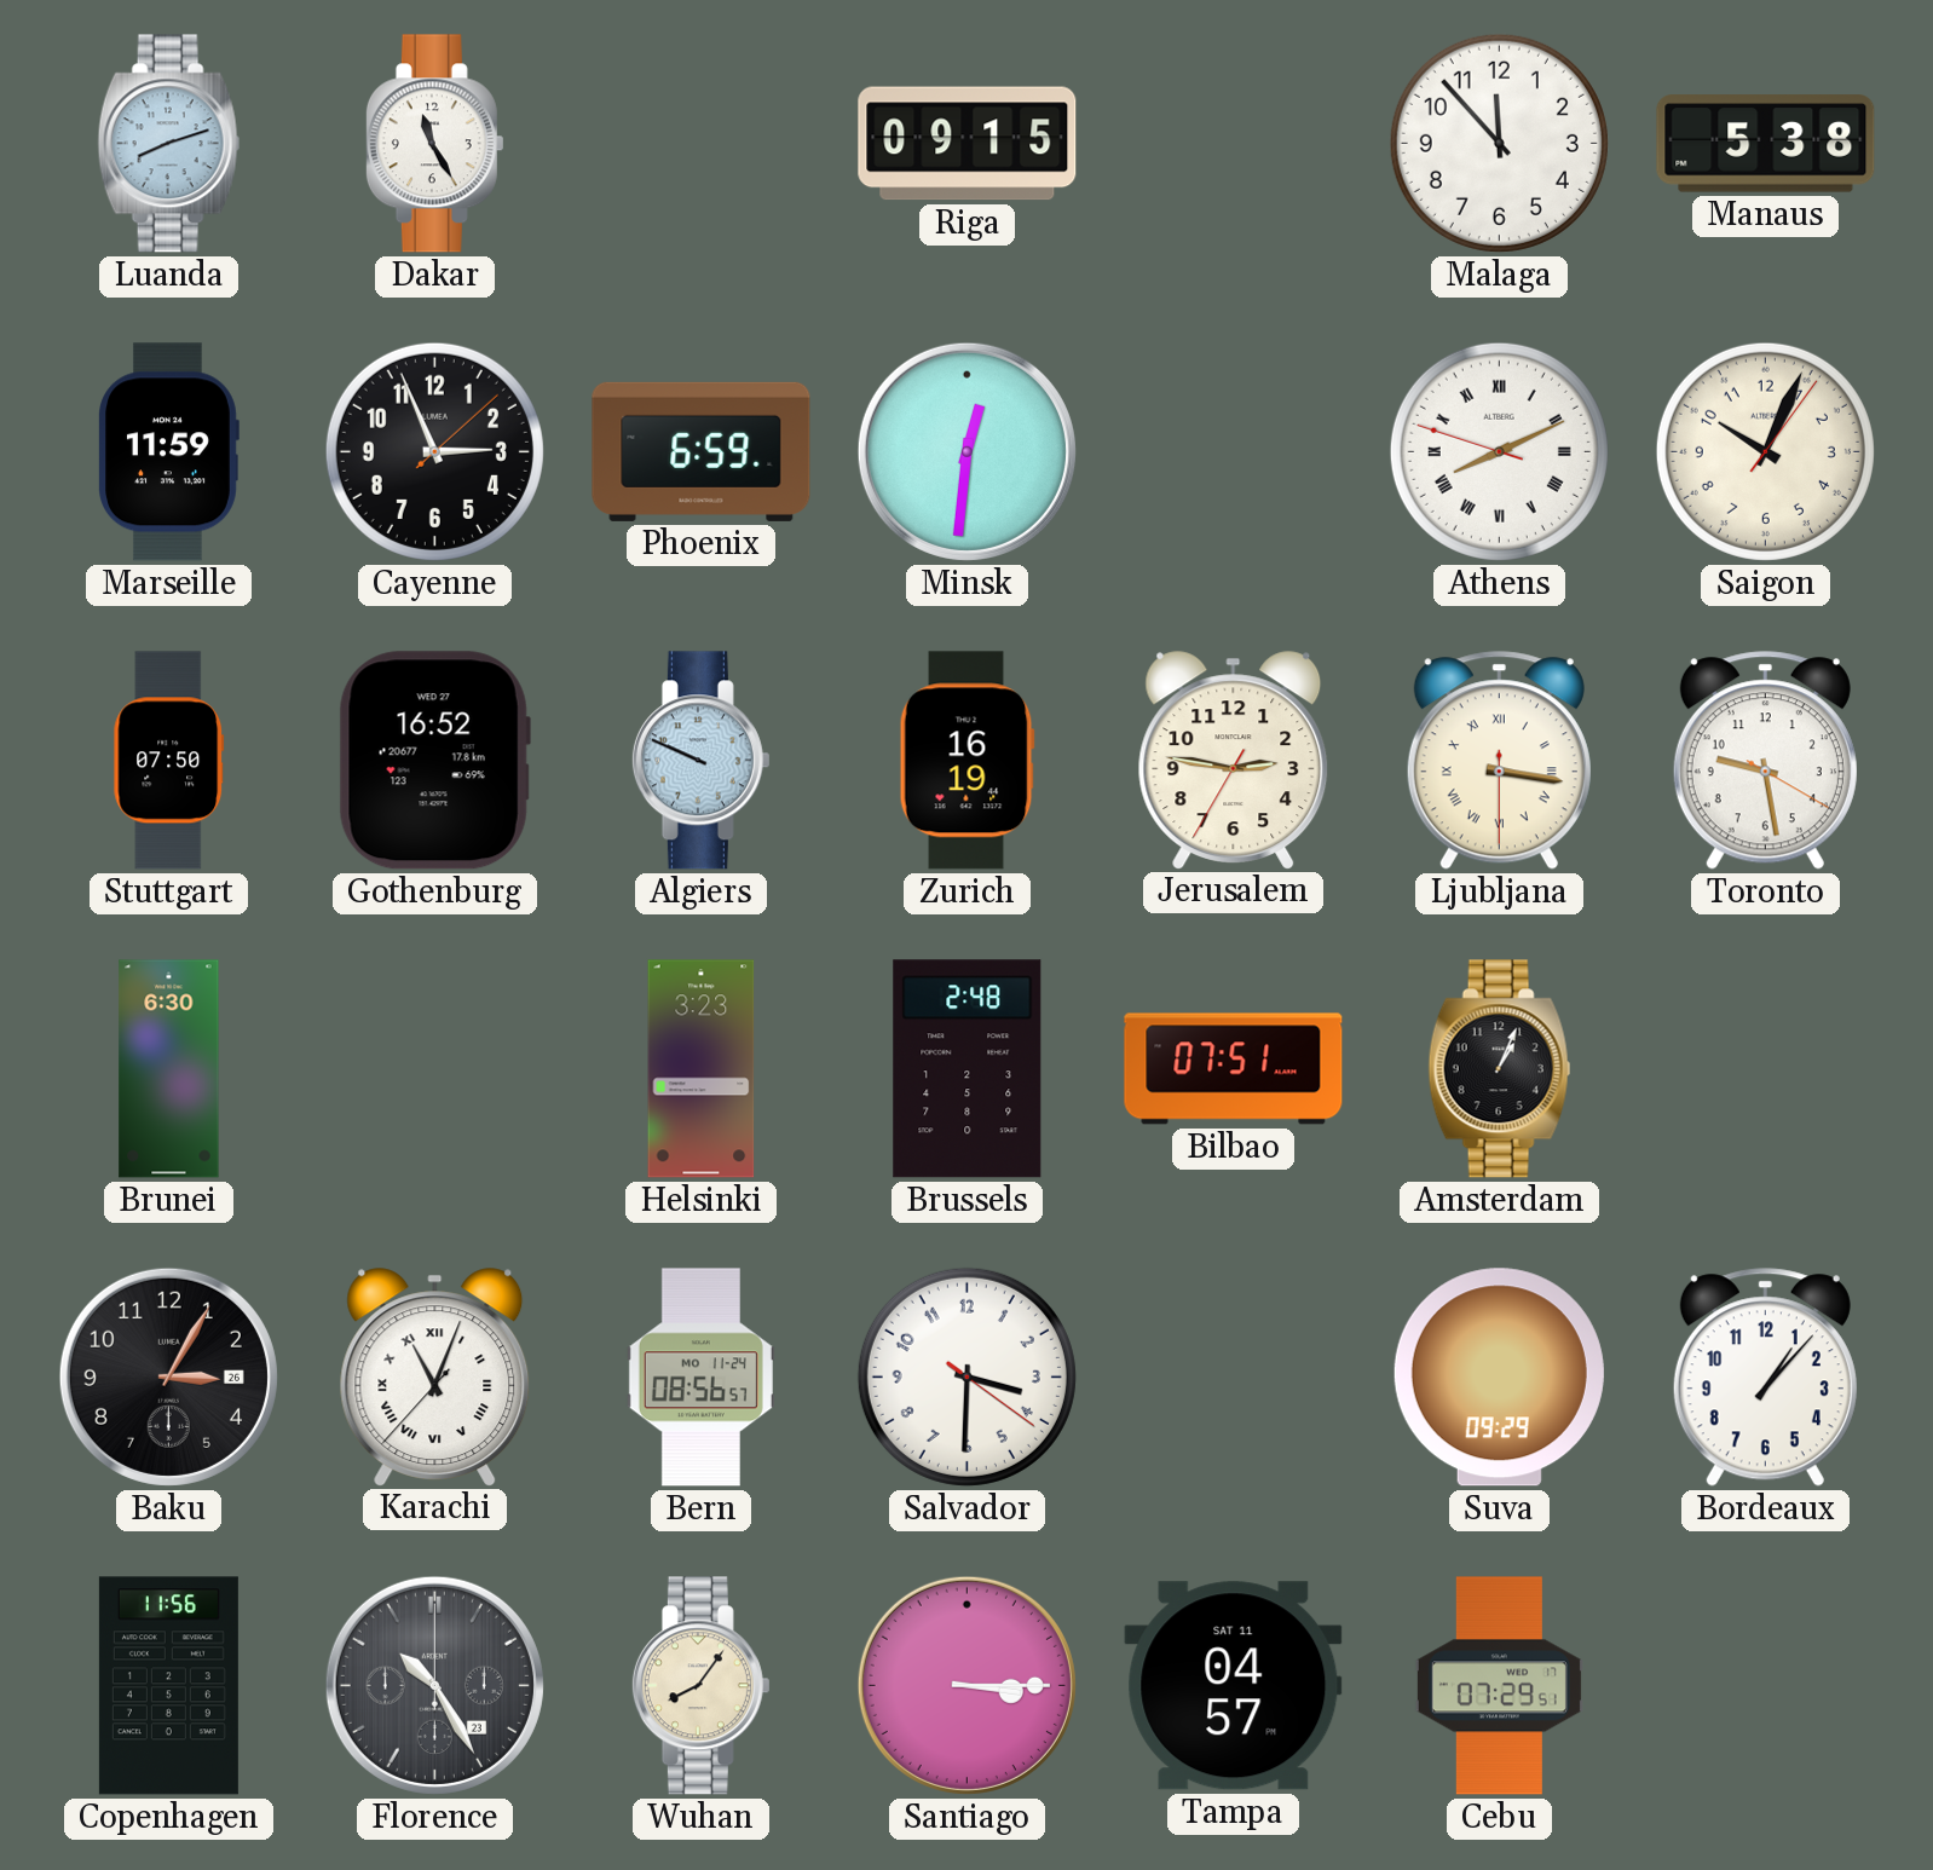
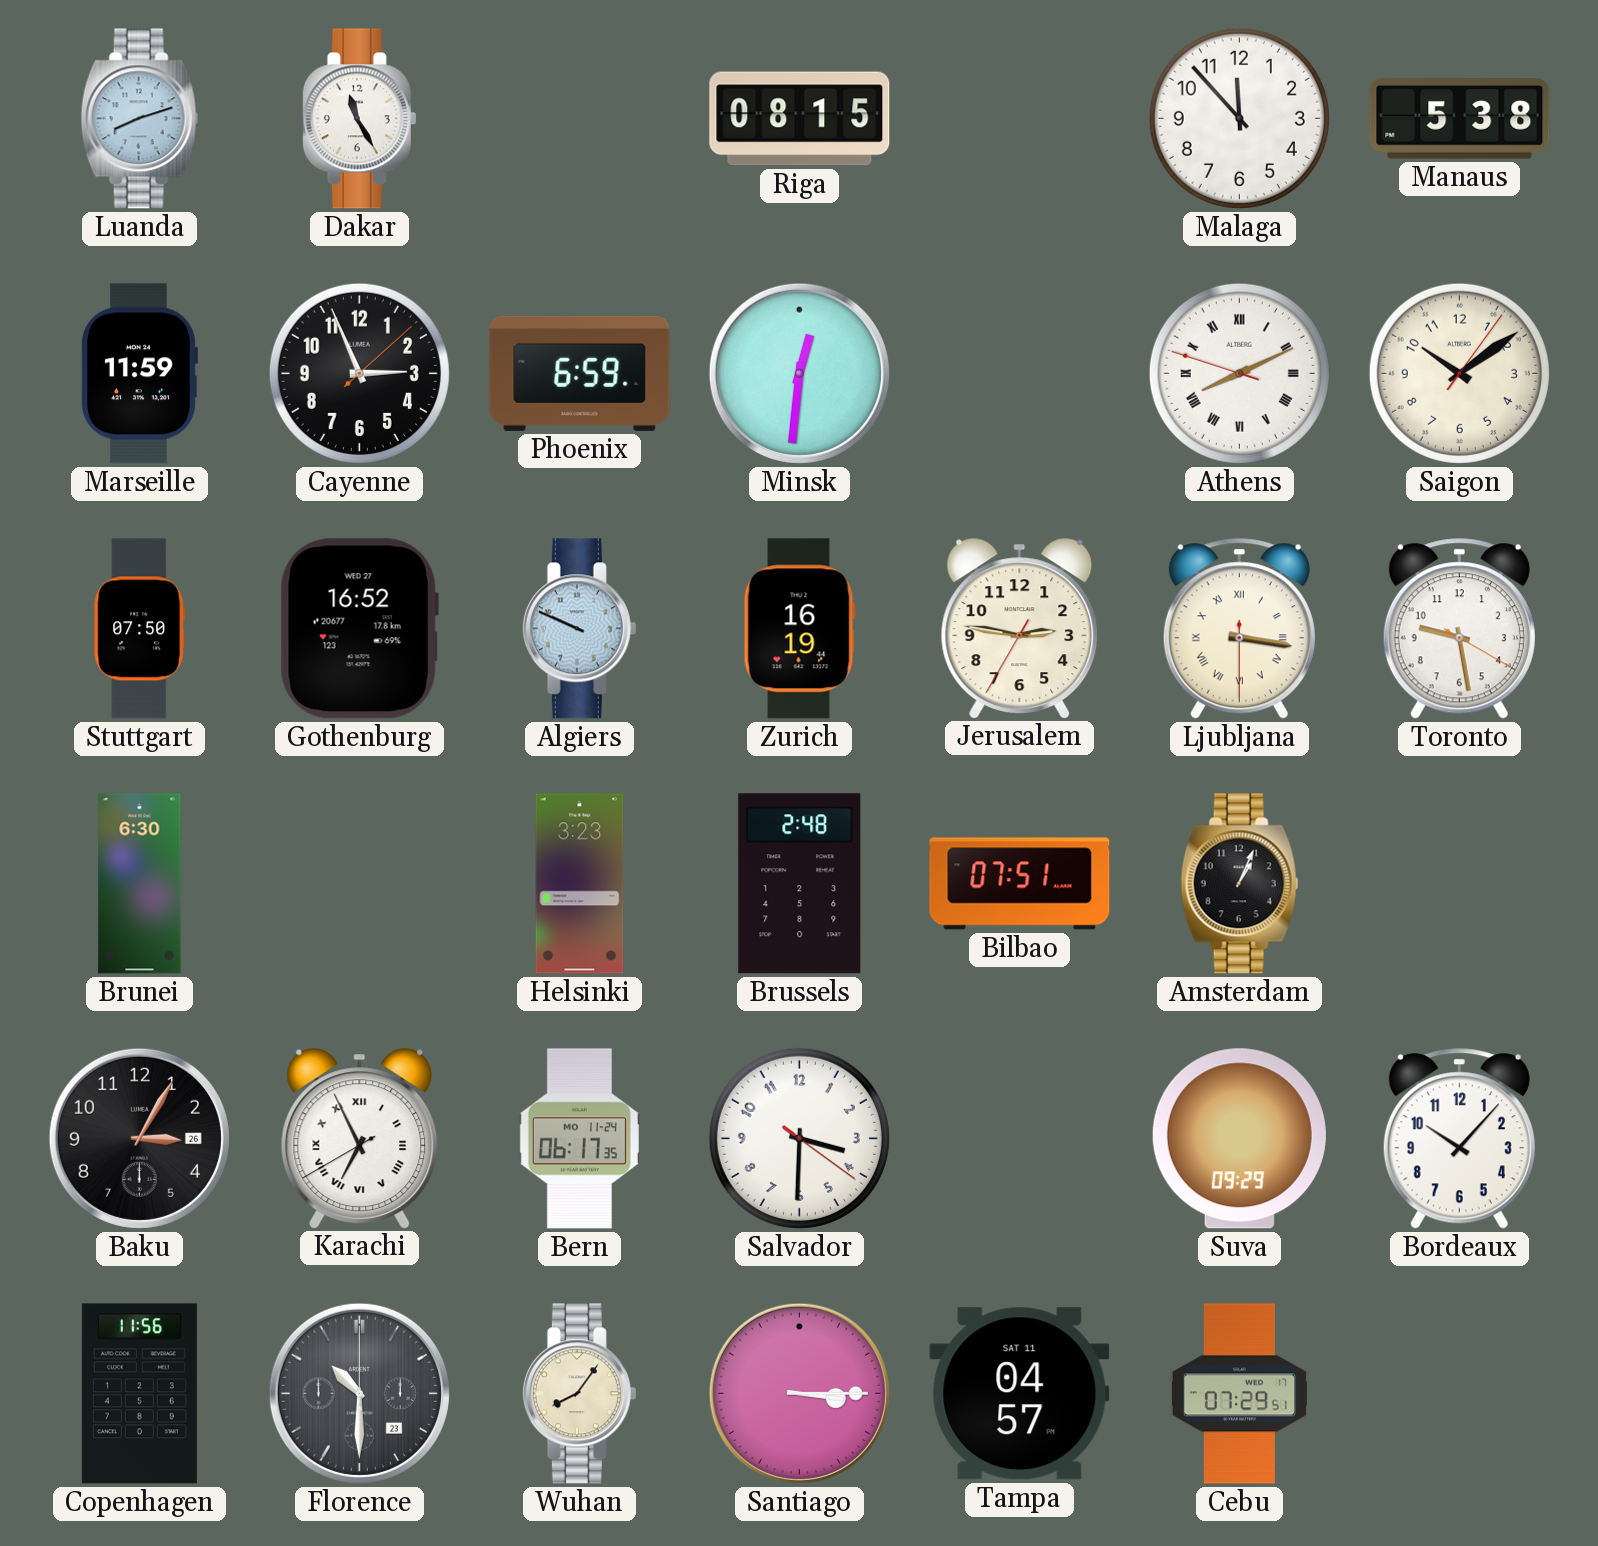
Riga: 09:15 -> 08:15
Saigon: 10:04 -> 10:09
Karachi: 11:03 -> 6:55
Bern: 08:56 -> 06:17
Bordeaux: 1:07 -> 10:07
Florence: 10:25 -> 10:30
